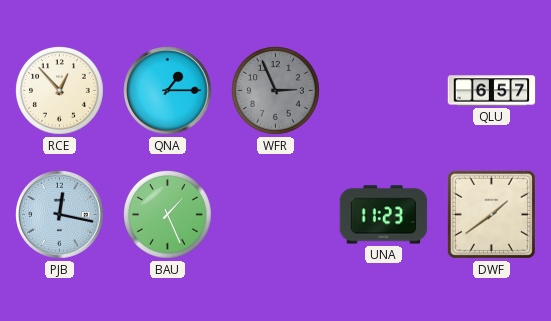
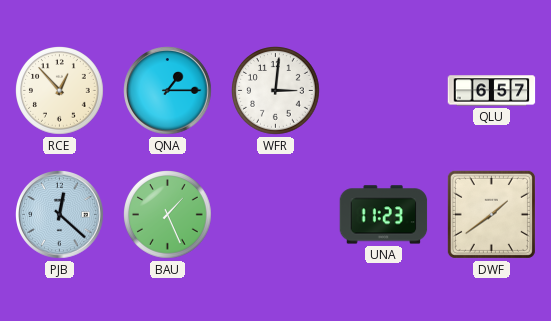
WFR: 2:56 -> 3:01
WFR dial: grey -> white
PJB: 12:17 -> 12:22
